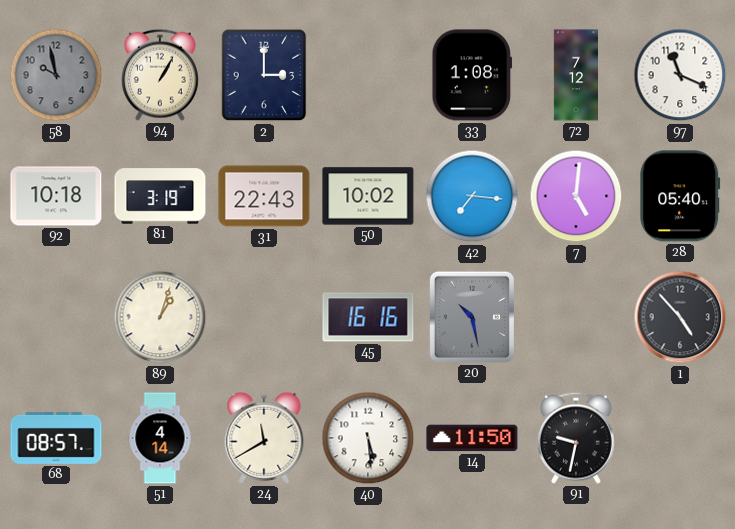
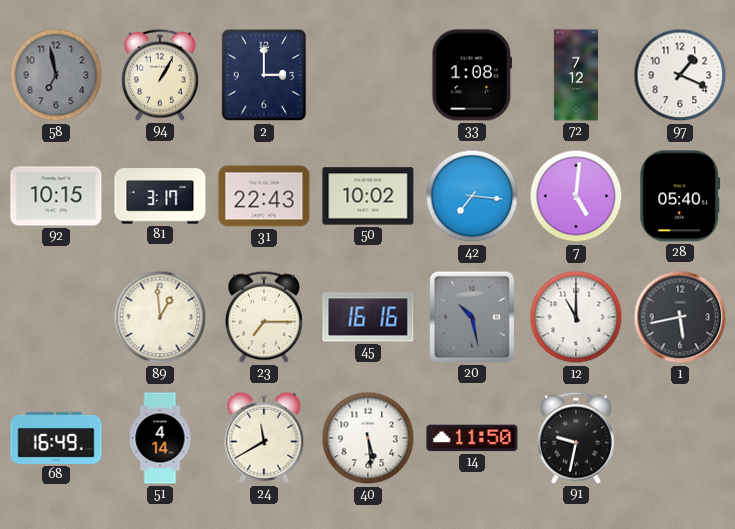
58: 9:58 -> 6:58
97: 11:19 -> 1:19
92: 10:18 -> 10:15
81: 3:19 -> 3:17
89: 1:03 -> 12:59
23: none -> 7:15
12: none -> 11:00
1: 4:53 -> 5:43
68: 08:57 -> 16:49
